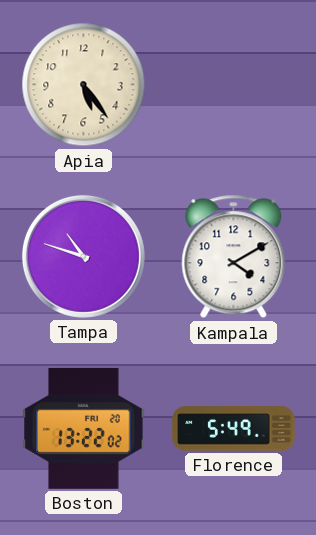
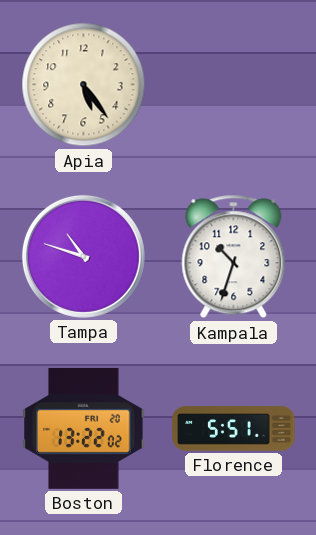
Kampala: 4:10 -> 10:33
Florence: 5:49 -> 5:51
